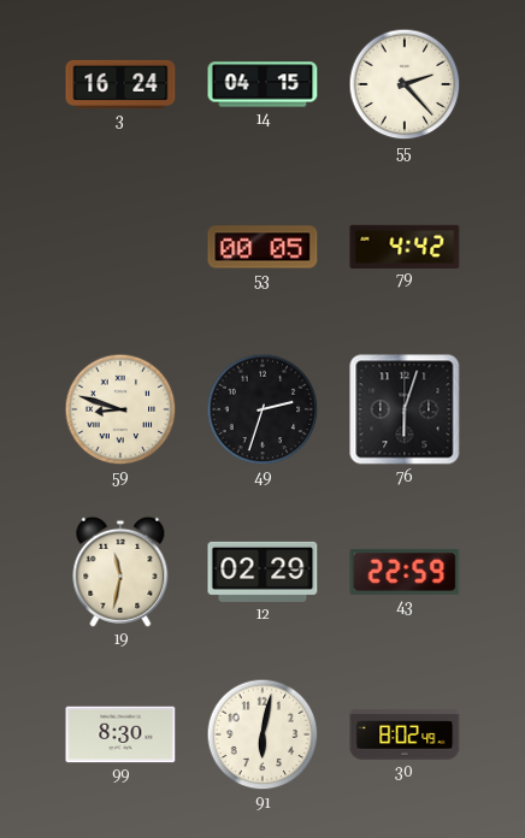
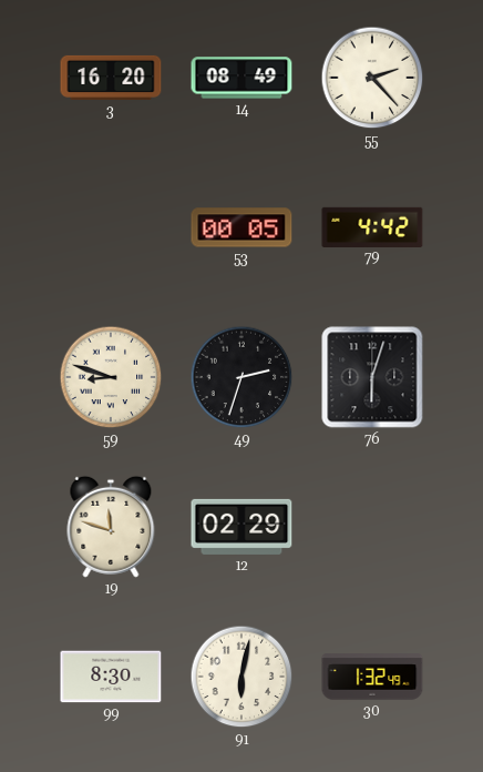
3: 16:24 -> 16:20
14: 04:15 -> 08:49
19: 11:32 -> 11:48
43: 22:59 -> none
30: 8:02 -> 1:32
